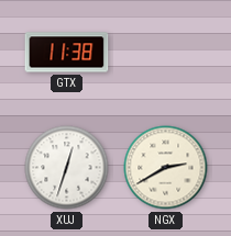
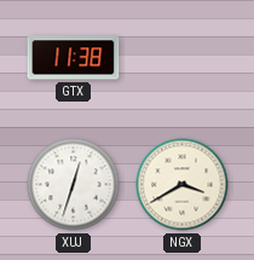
NGX: 2:40 -> 3:40
